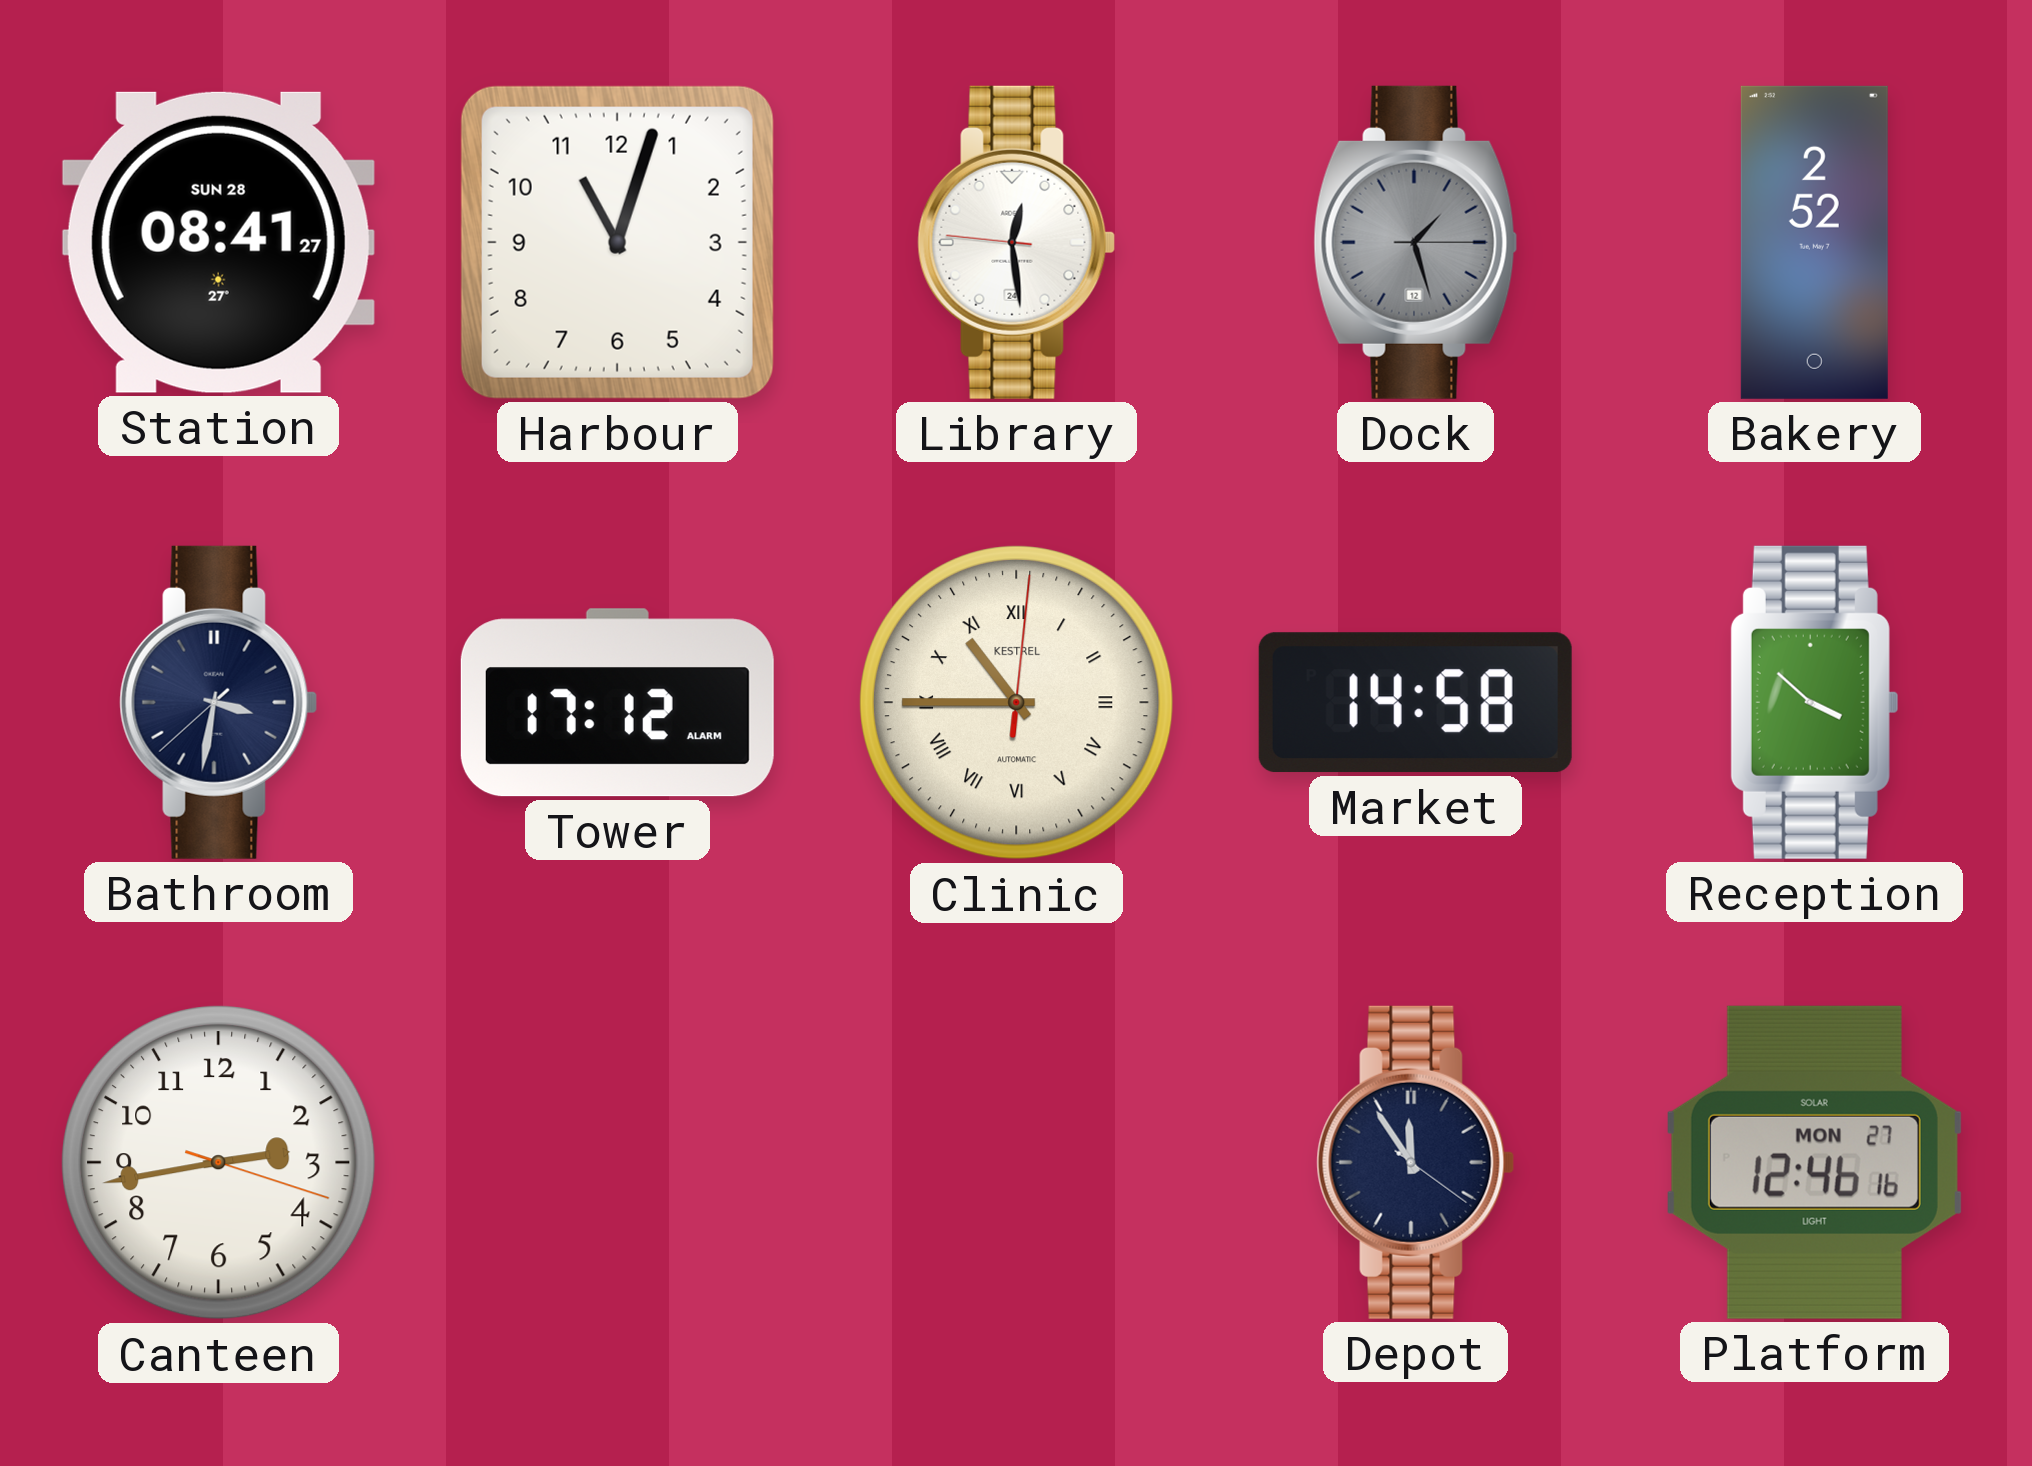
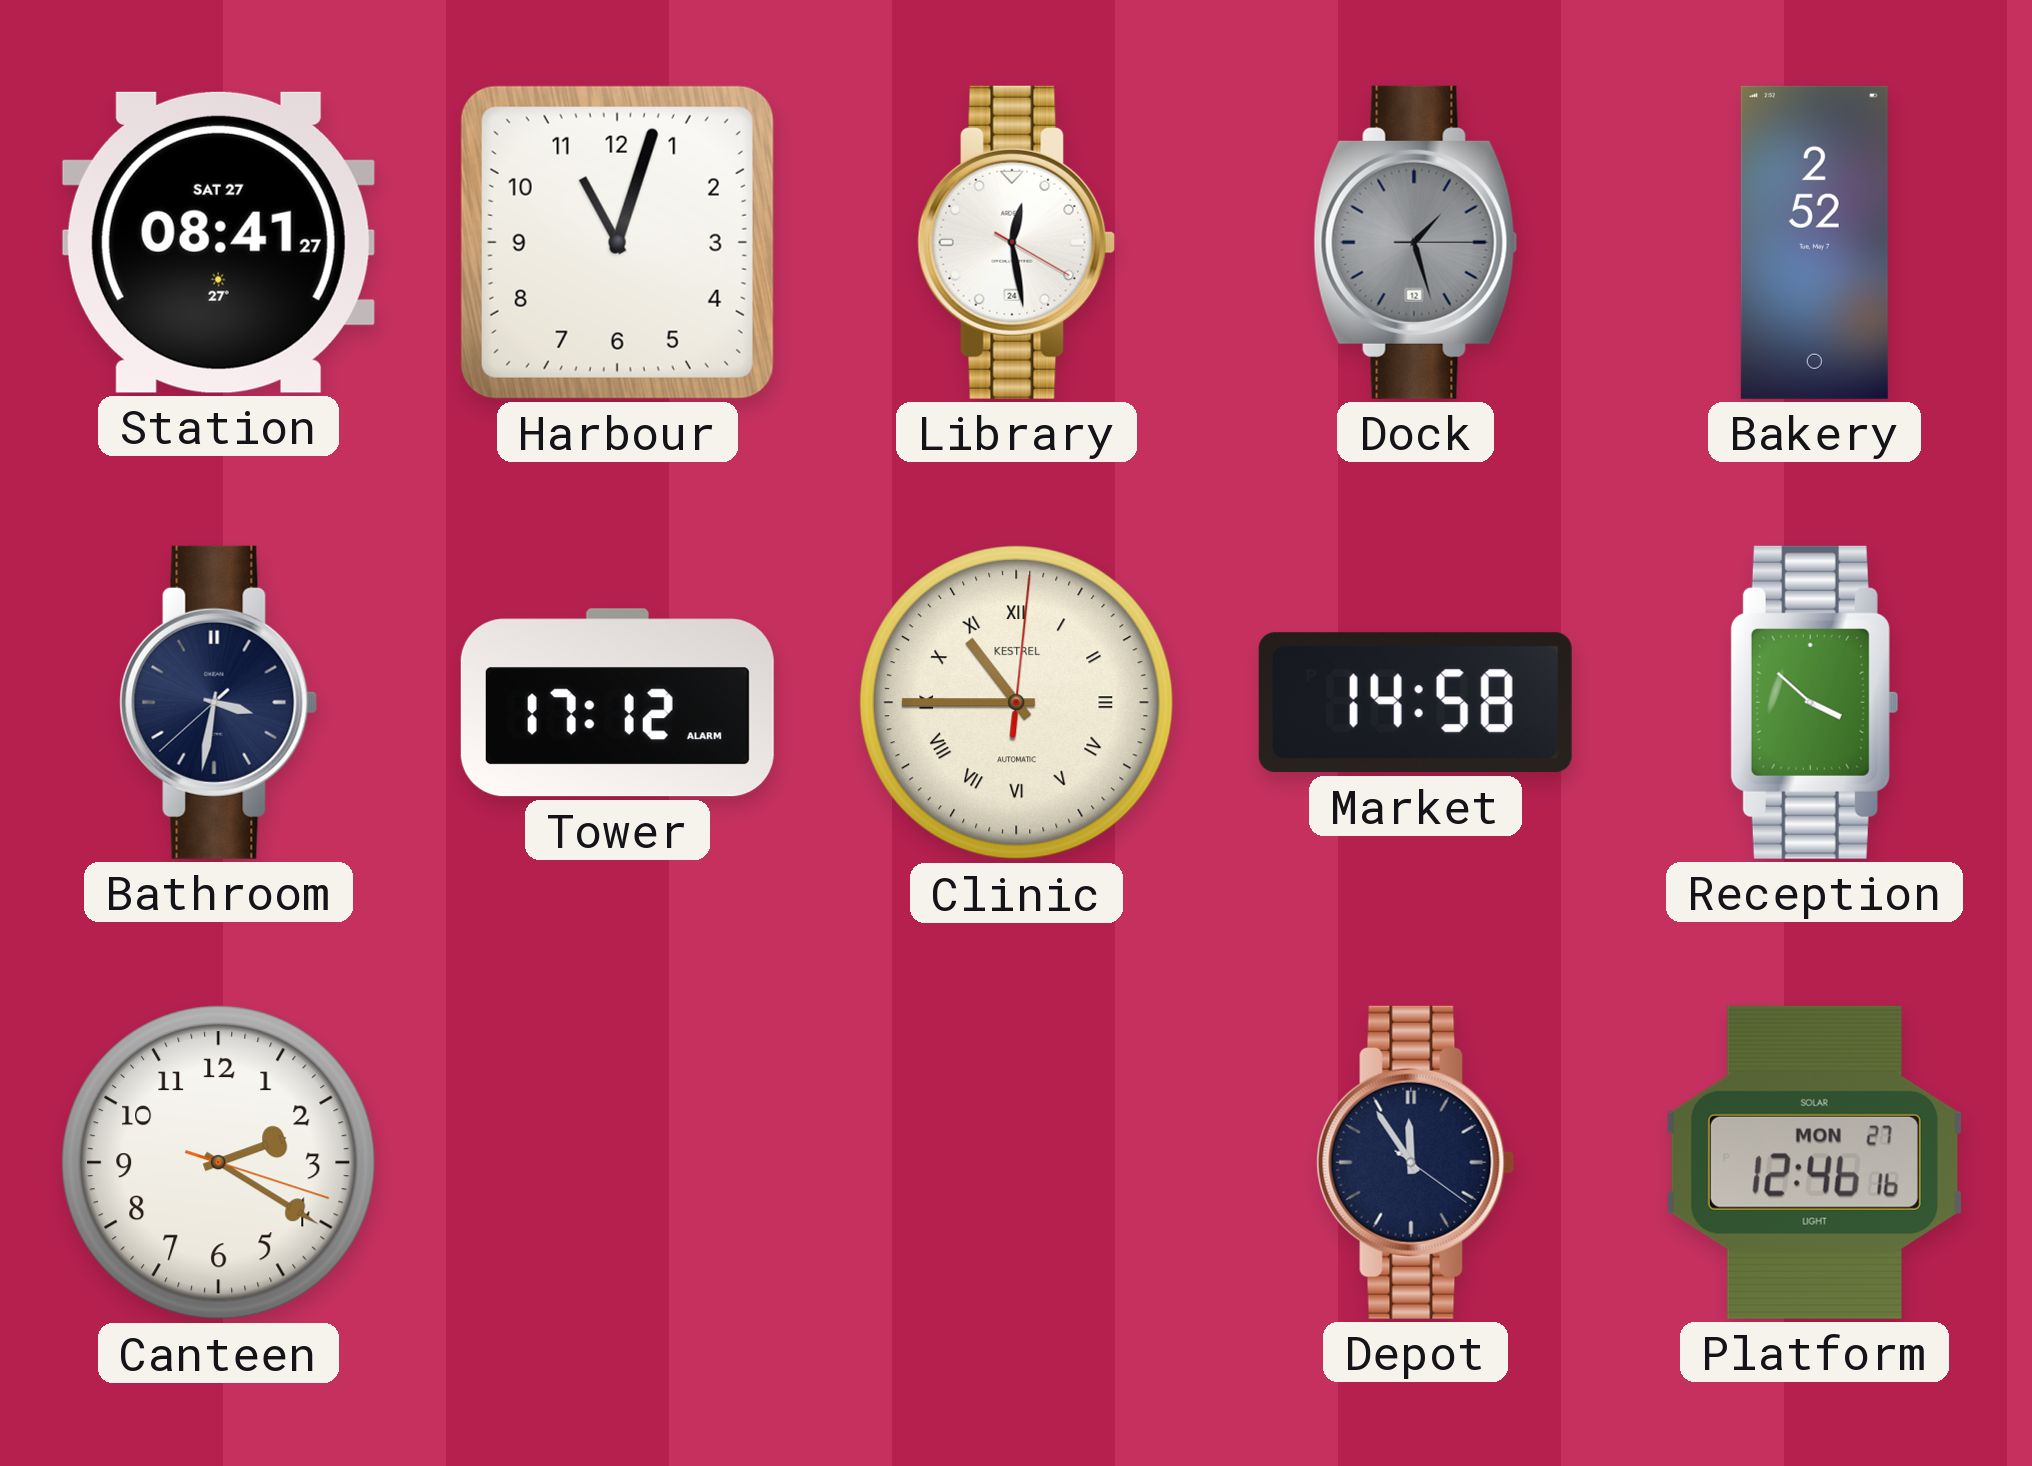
Station date: SUN 28 -> SAT 27
Library: 12:28:46 -> 12:28:20
Canteen: 2:43 -> 2:20
